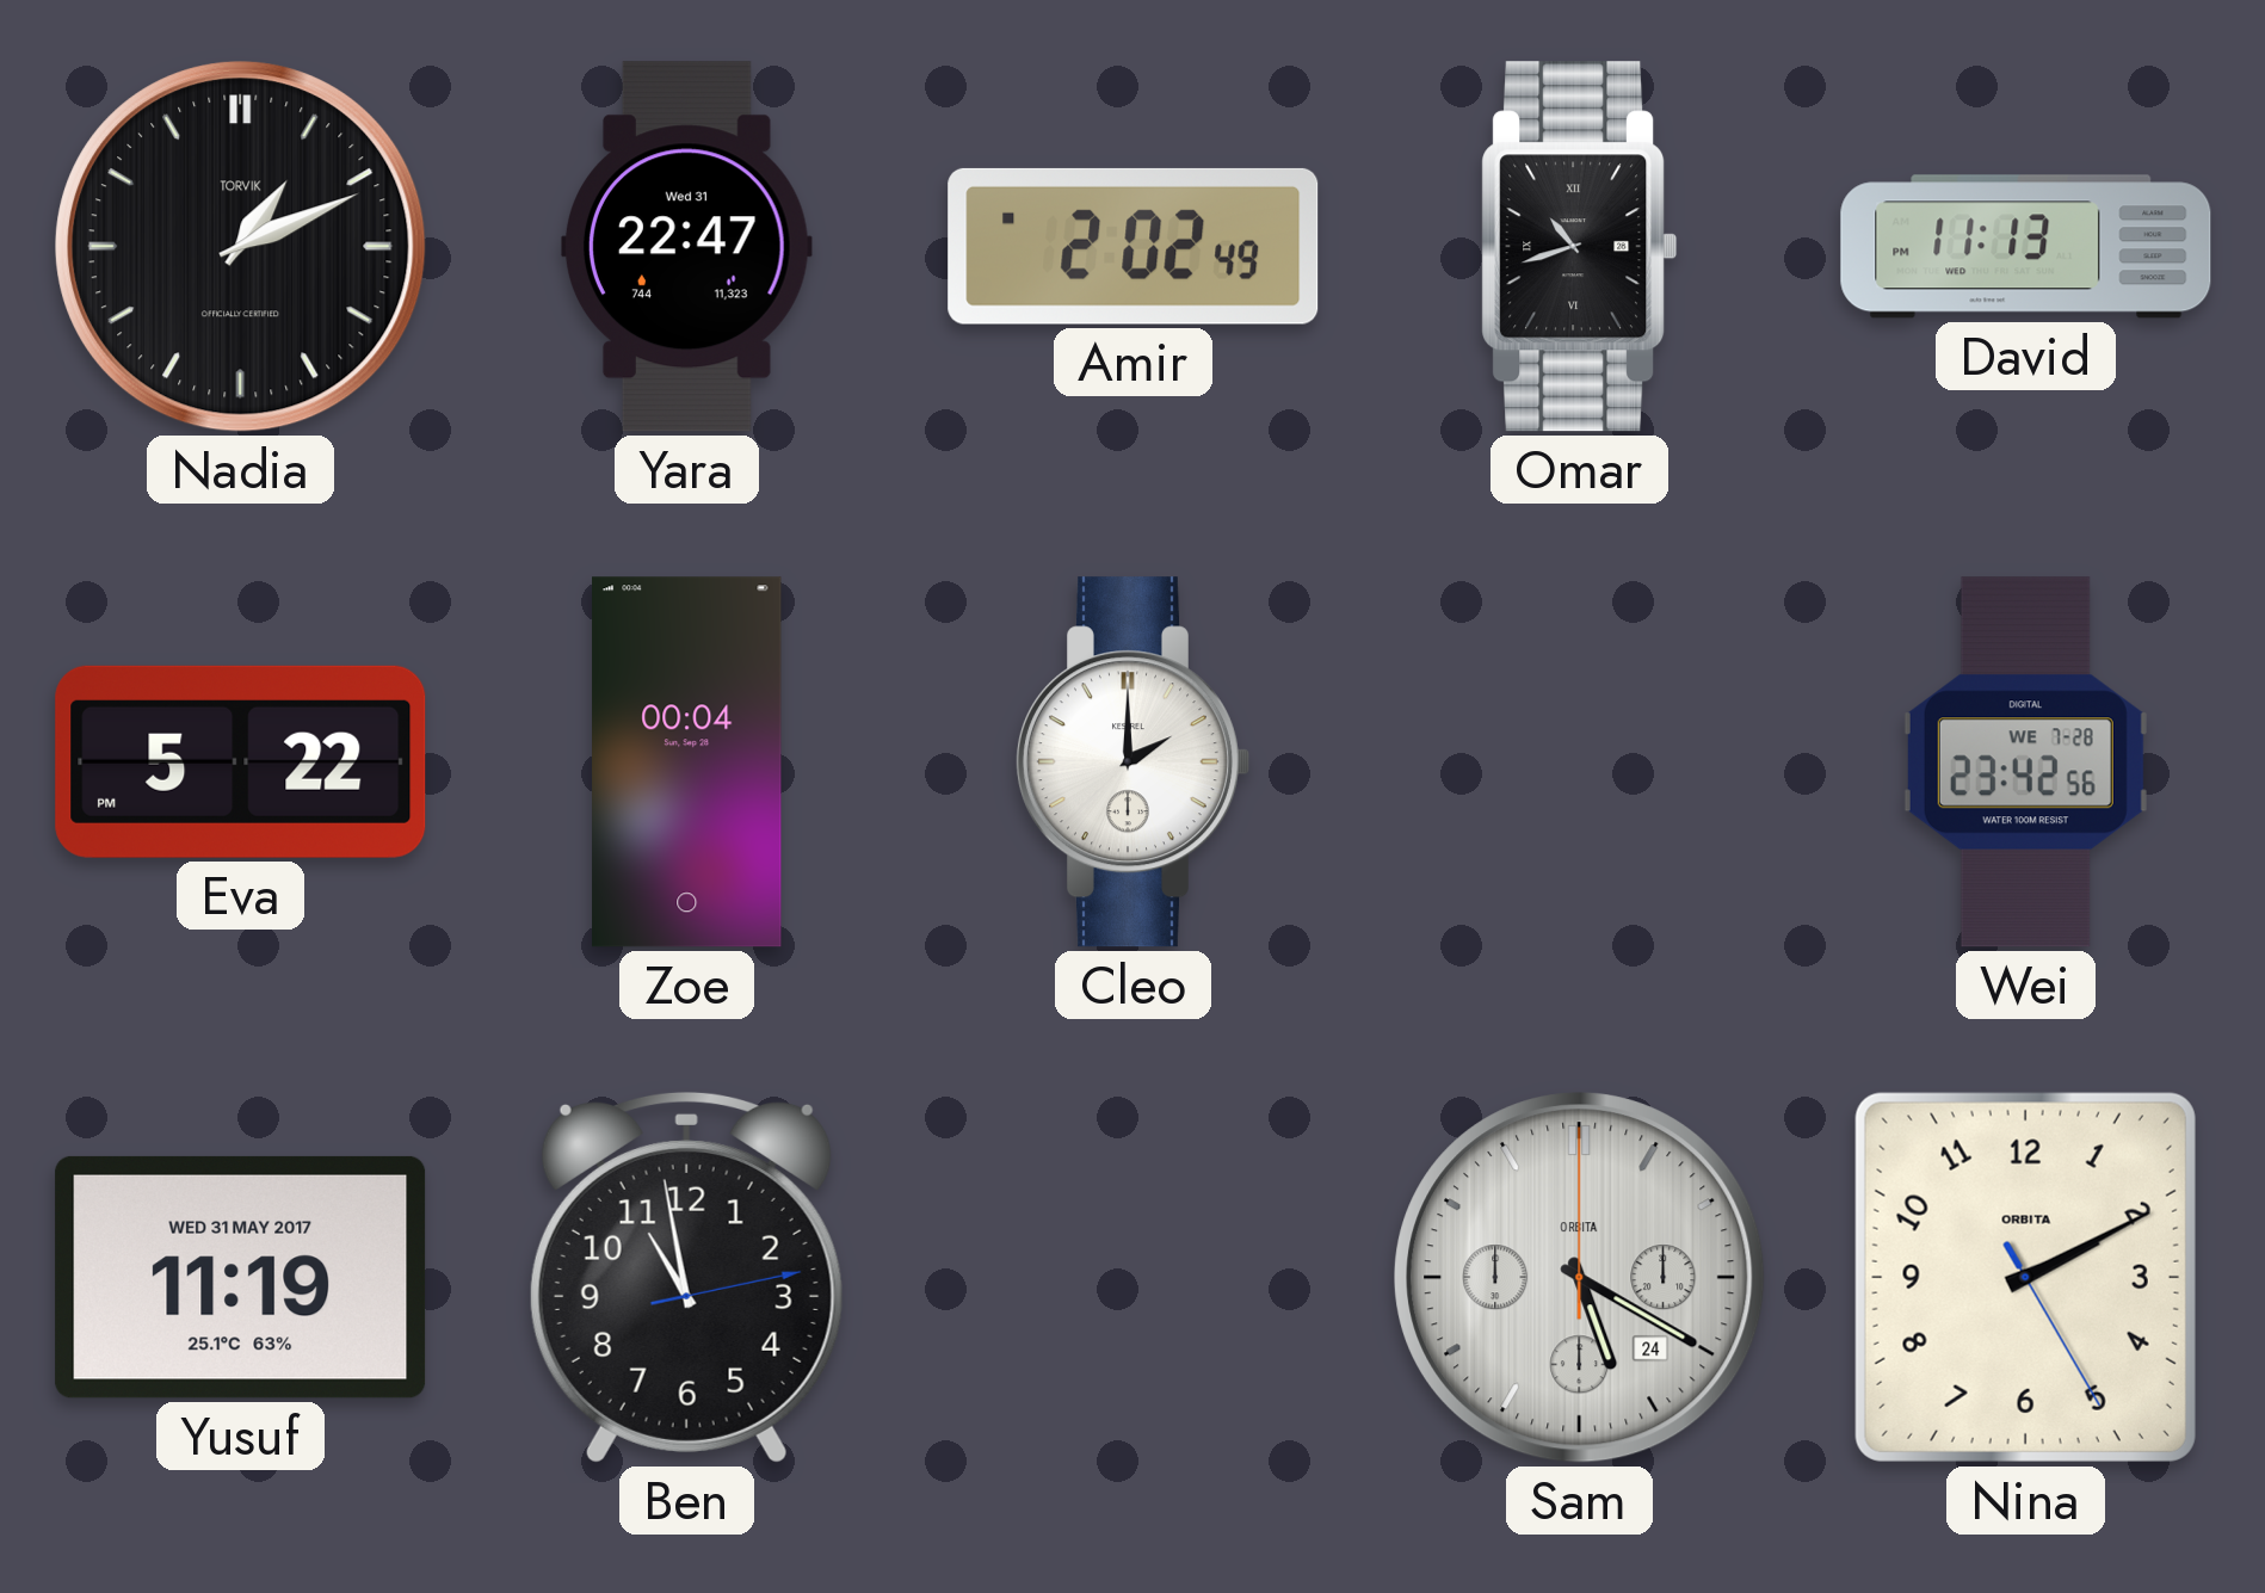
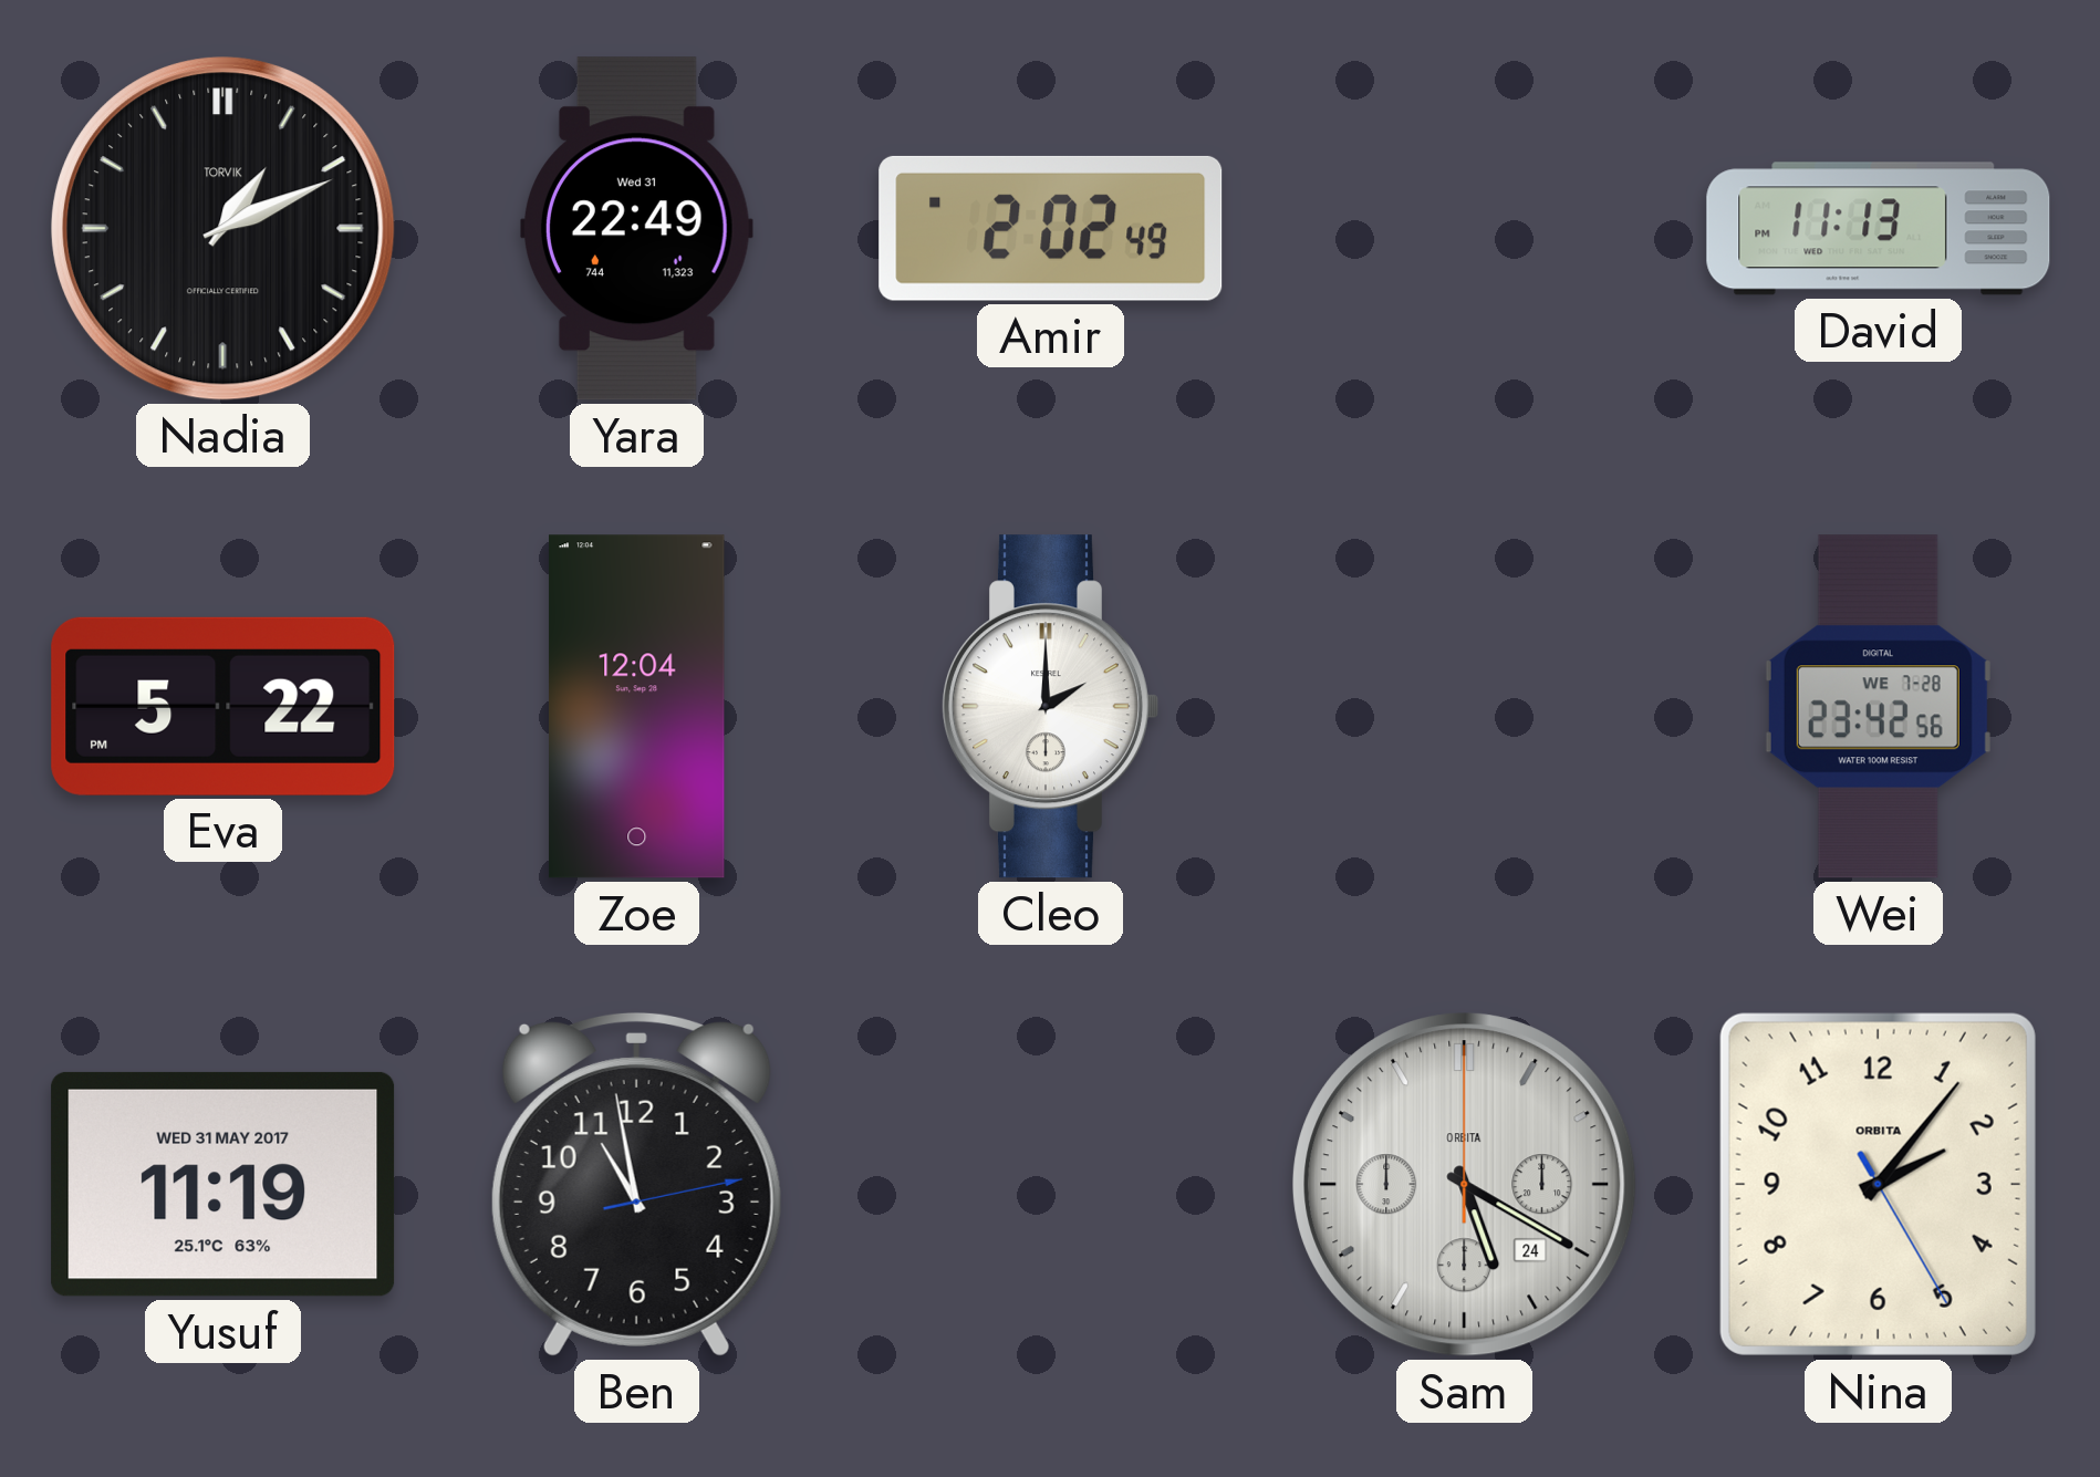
Yara: 22:47 -> 22:49
Omar: 10:42 -> none
Zoe: 00:04 -> 12:04
Nina: 2:10 -> 2:06
